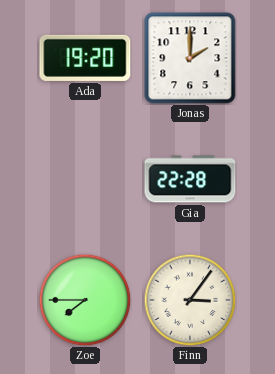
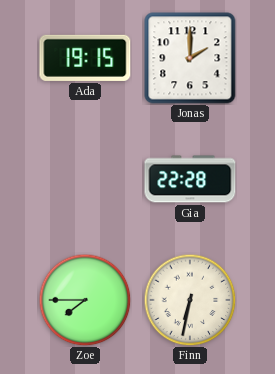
Ada: 19:20 -> 19:15
Finn: 3:06 -> 6:32
